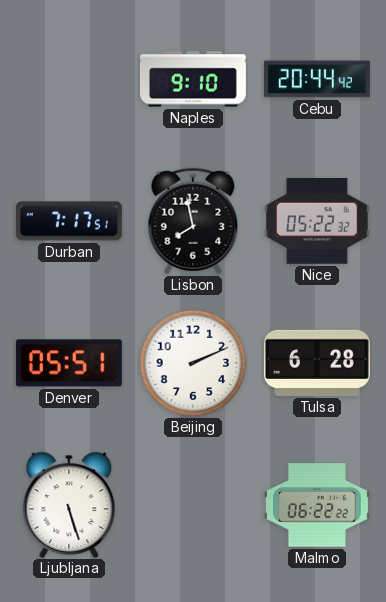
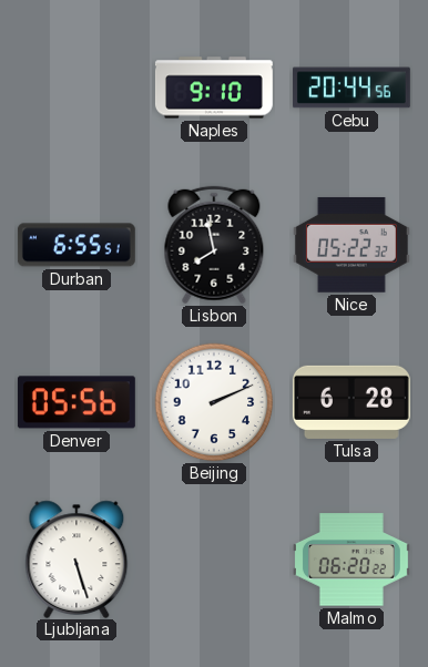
Cebu: 20:44:42 -> 20:44:56
Durban: 7:17 -> 6:55
Denver: 05:51 -> 05:56
Malmo: 06:22 -> 06:20
